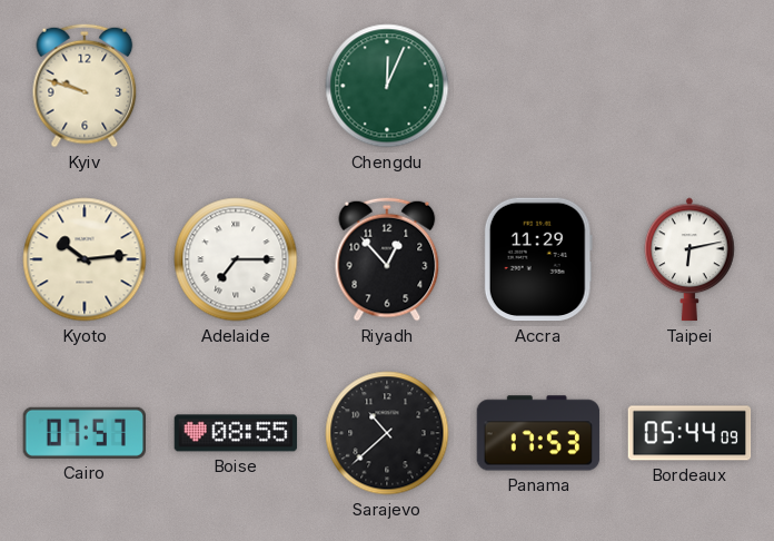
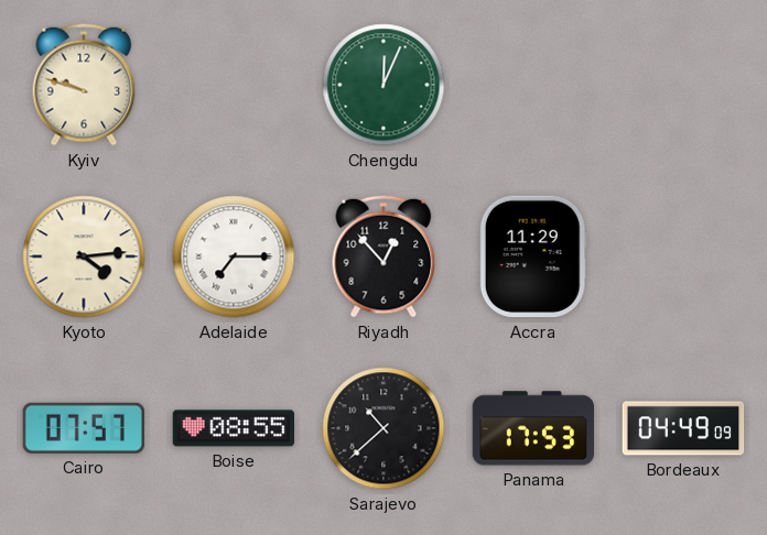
Kyoto: 10:14 -> 4:14
Taipei: 6:13 -> none
Bordeaux: 05:44 -> 04:49
